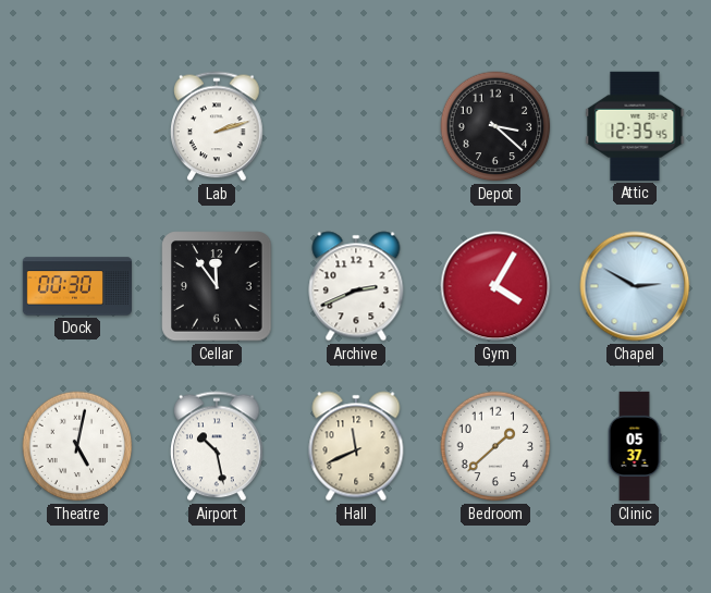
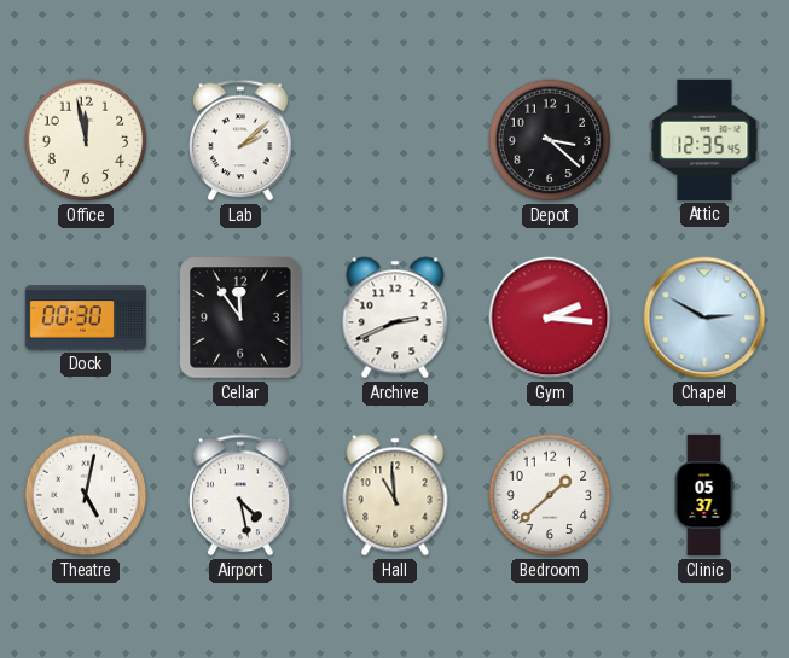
Office: none -> 11:58
Lab: 2:12 -> 2:08
Gym: 4:05 -> 2:16
Airport: 10:28 -> 4:28
Hall: 11:41 -> 10:59
